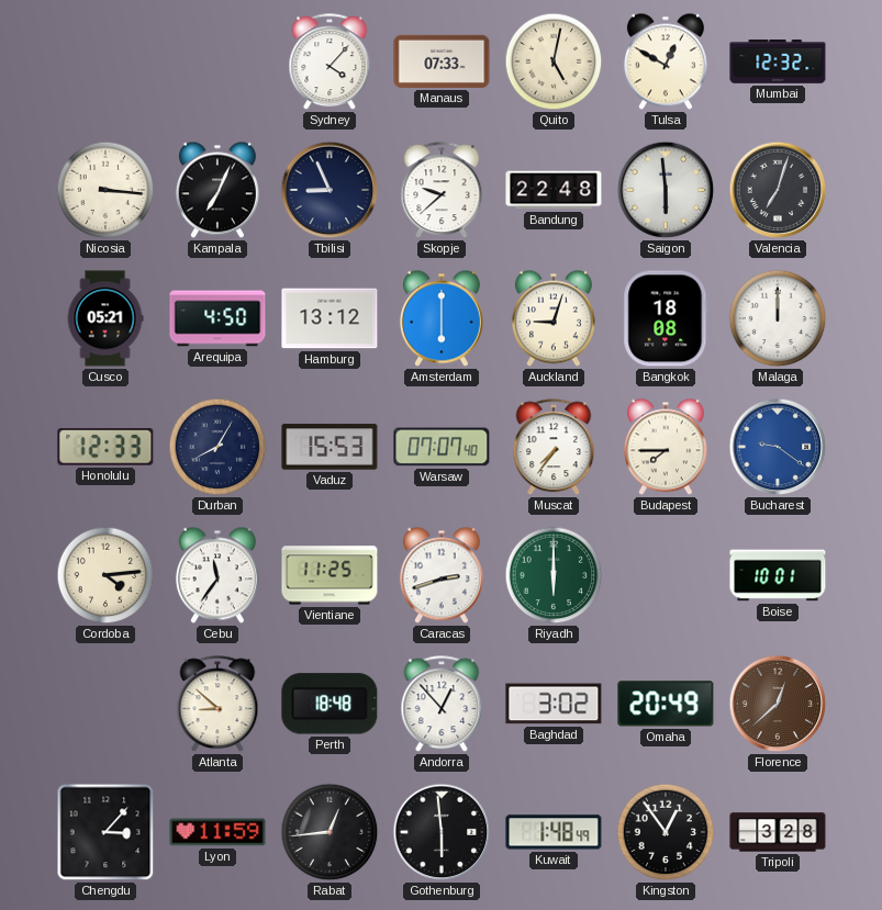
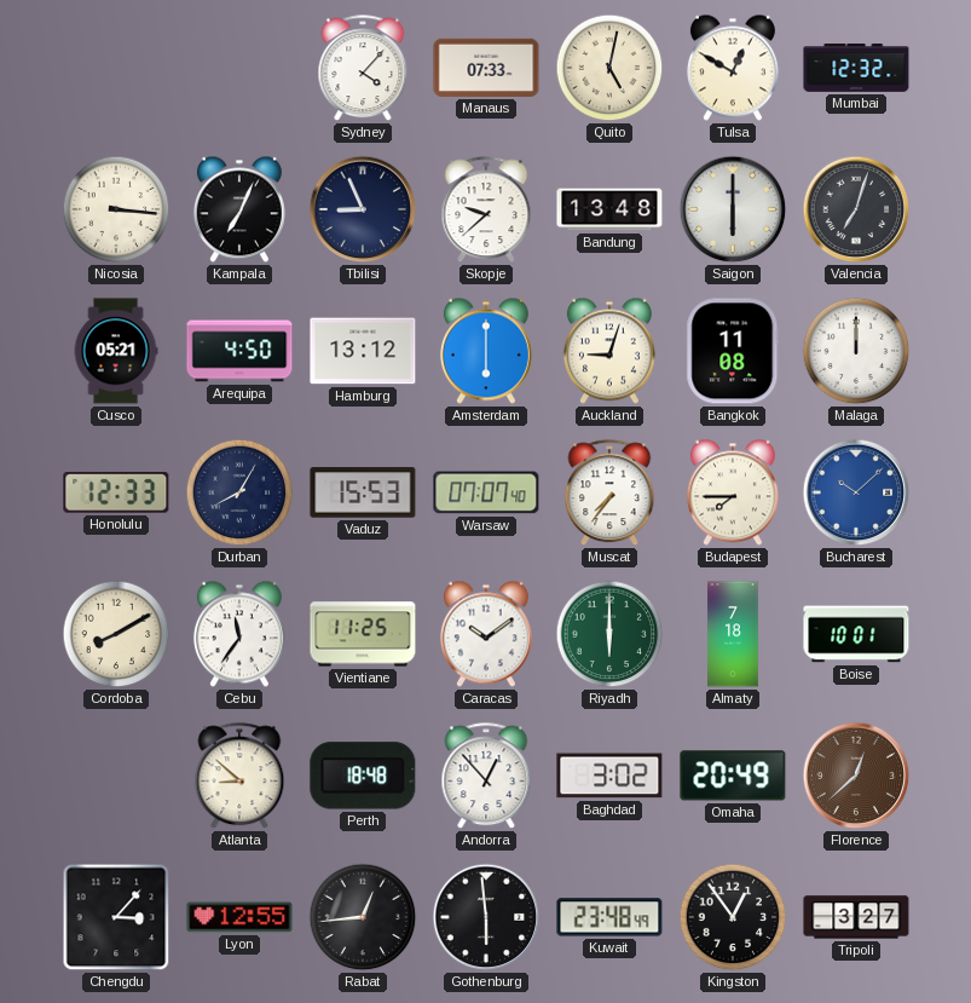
Bandung: 22:48 -> 13:48
Saigon: 5:59 -> 6:00
Bangkok: 18:08 -> 11:08
Bucharest: 9:21 -> 10:08
Cordoba: 4:14 -> 8:10
Caracas: 2:42 -> 10:09
Almaty: none -> 7:18
Lyon: 11:59 -> 12:55
Kuwait: 1:48 -> 23:48
Tripoli: 3:28 -> 3:27
